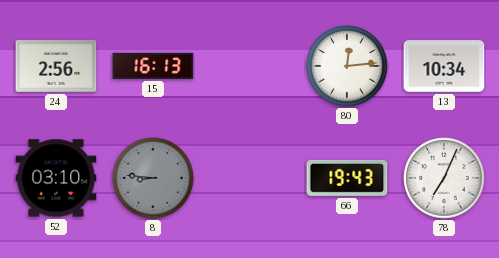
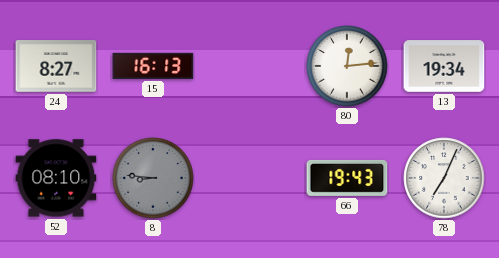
24: 2:56 -> 8:27
13: 10:34 -> 19:34
52: 03:10 -> 08:10
